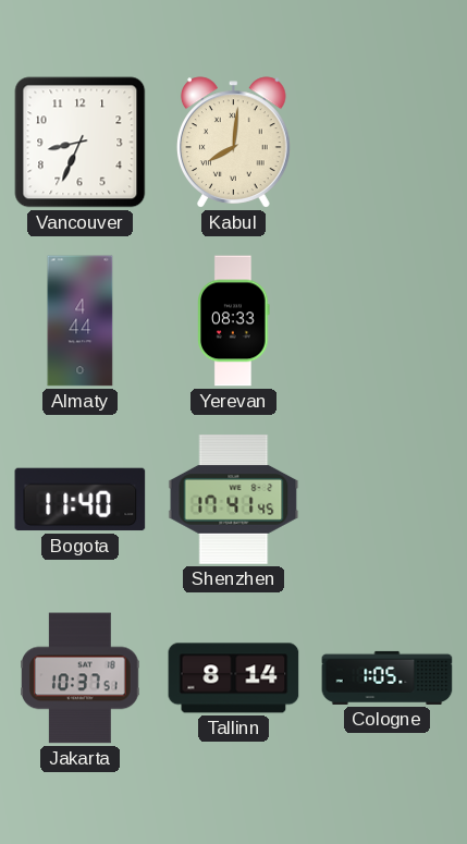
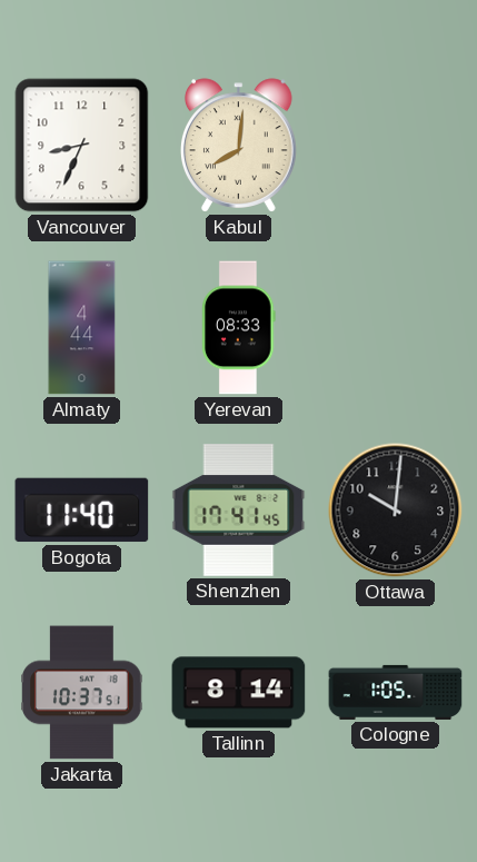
Ottawa: none -> 10:01
